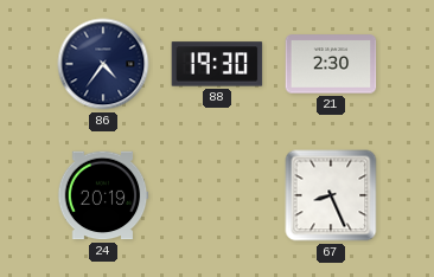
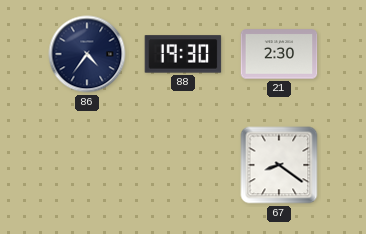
24: 20:19 -> none
67: 8:26 -> 8:21
